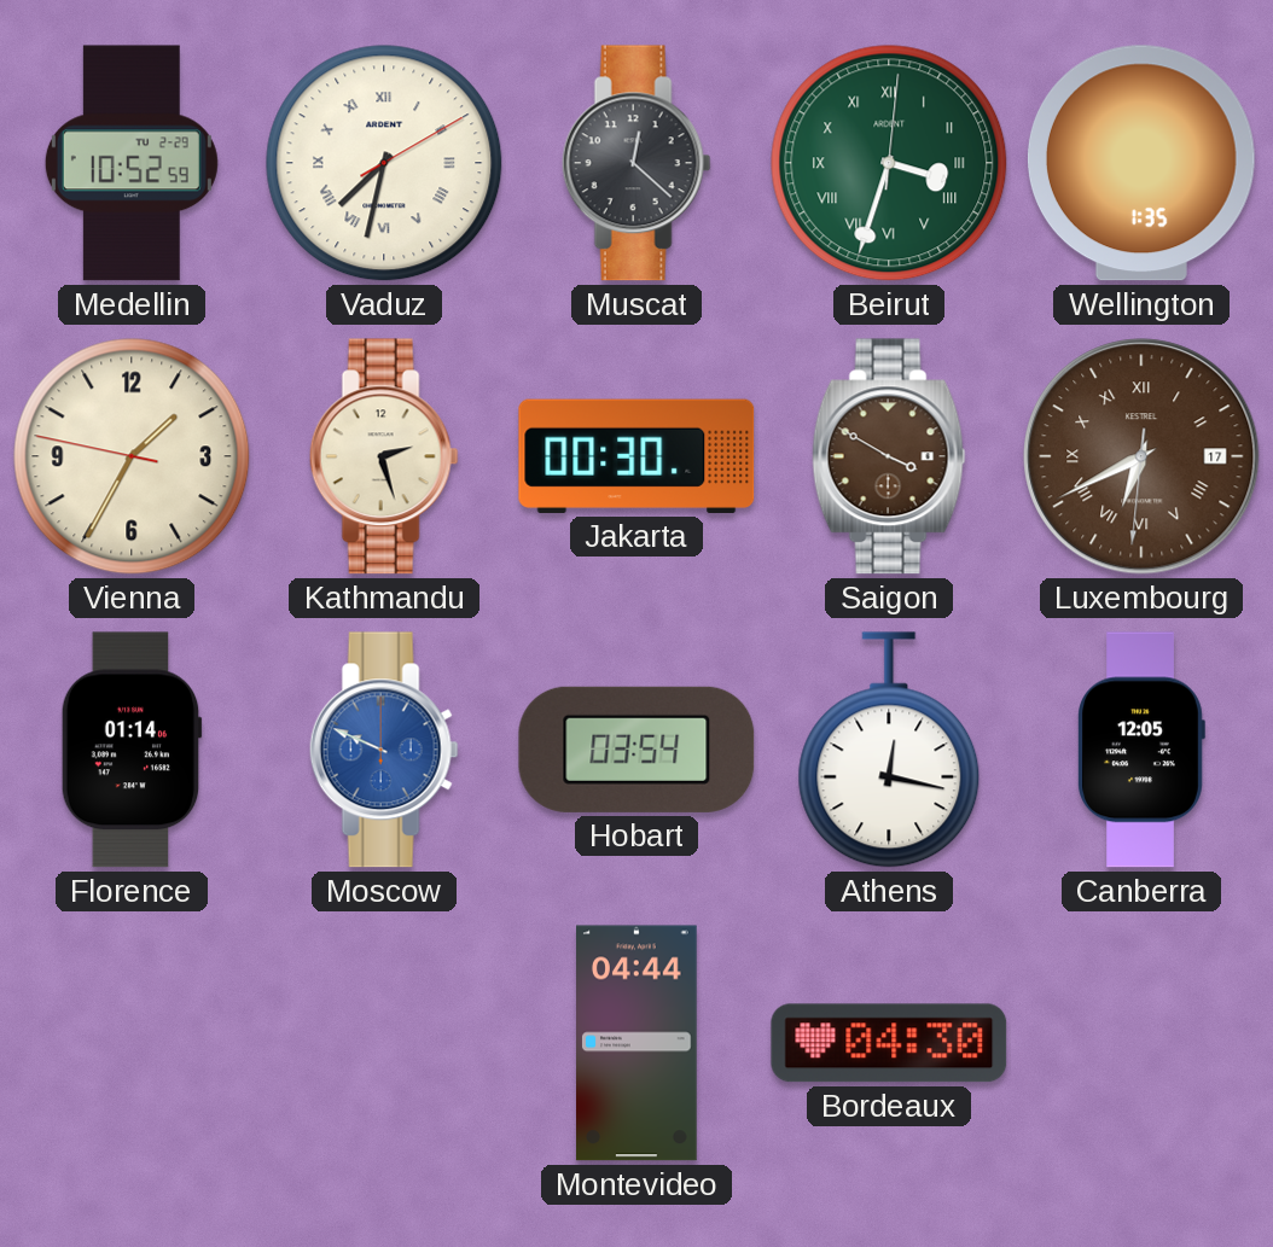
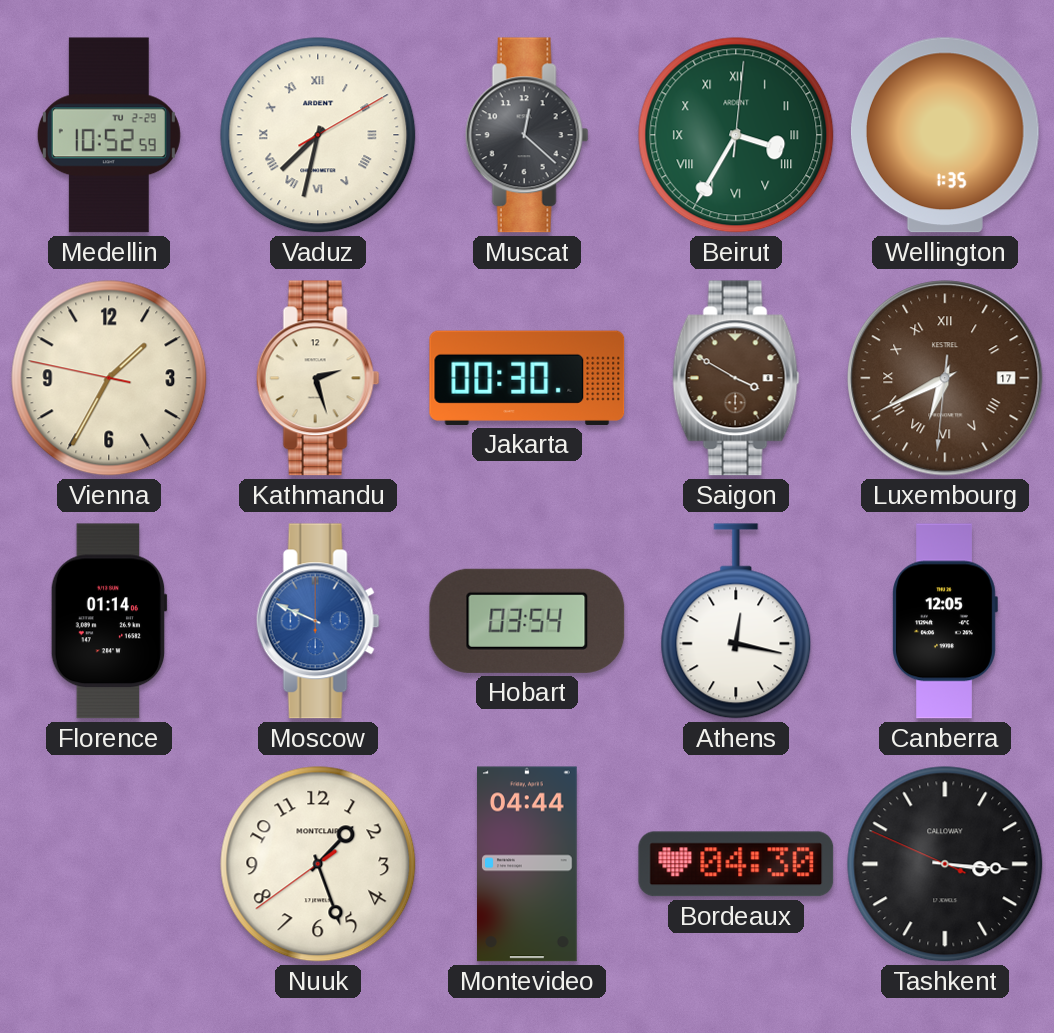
Beirut: 3:33 -> 3:35
Nuuk: none -> 1:26
Tashkent: none -> 3:15
